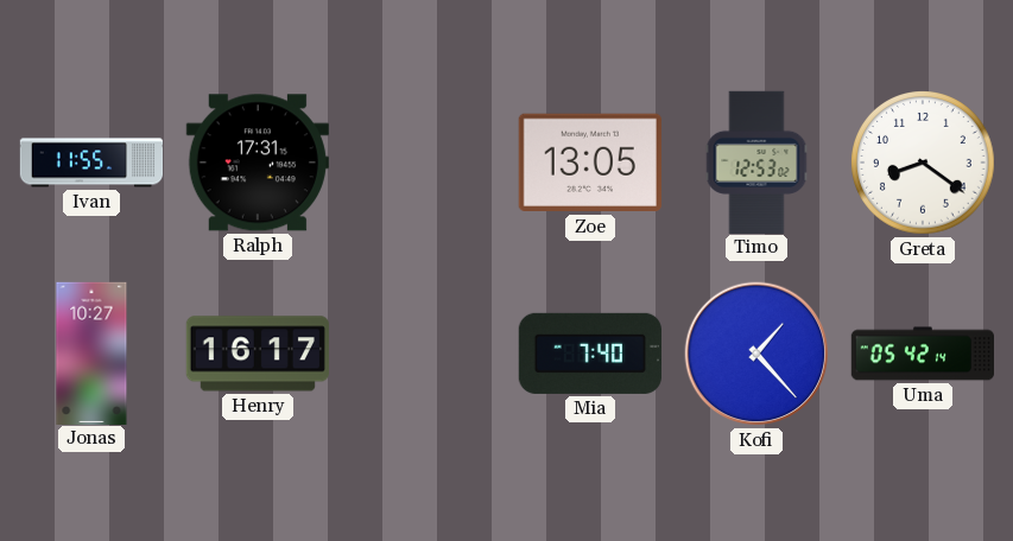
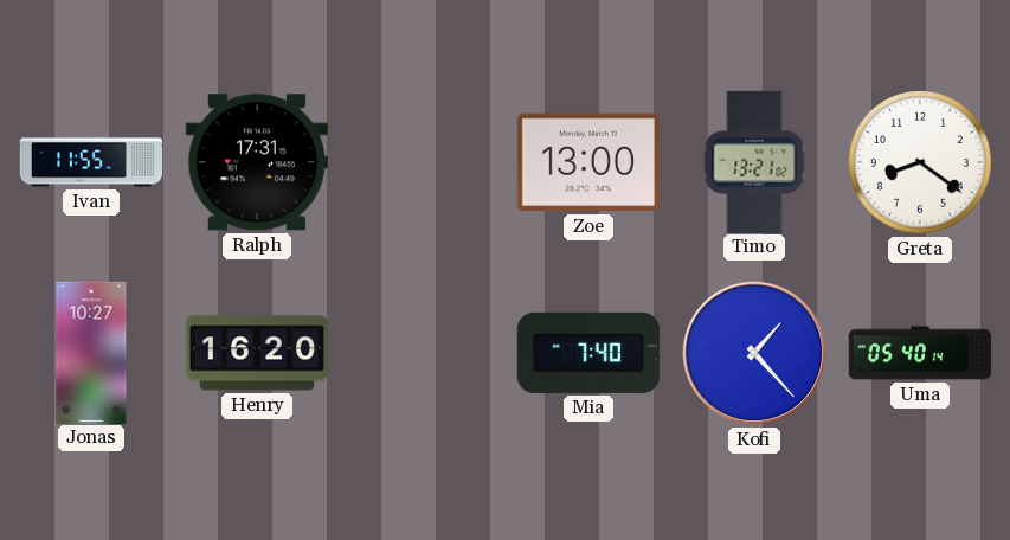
Zoe: 13:05 -> 13:00
Timo: 12:53 -> 13:21
Henry: 16:17 -> 16:20
Uma: 05:42 -> 05:40
